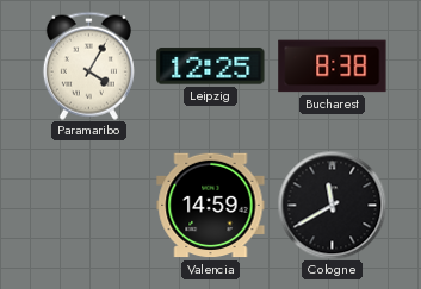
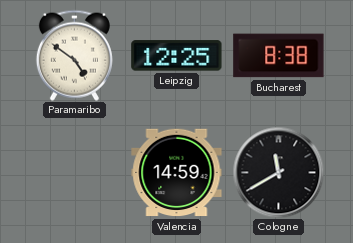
Paramaribo: 4:05 -> 4:51
